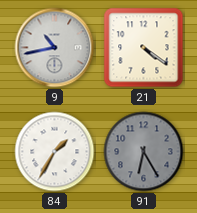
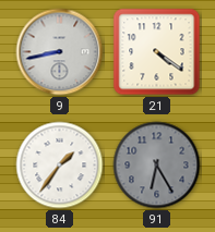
9: 10:43 -> 8:43
84: 1:35 -> 1:36
